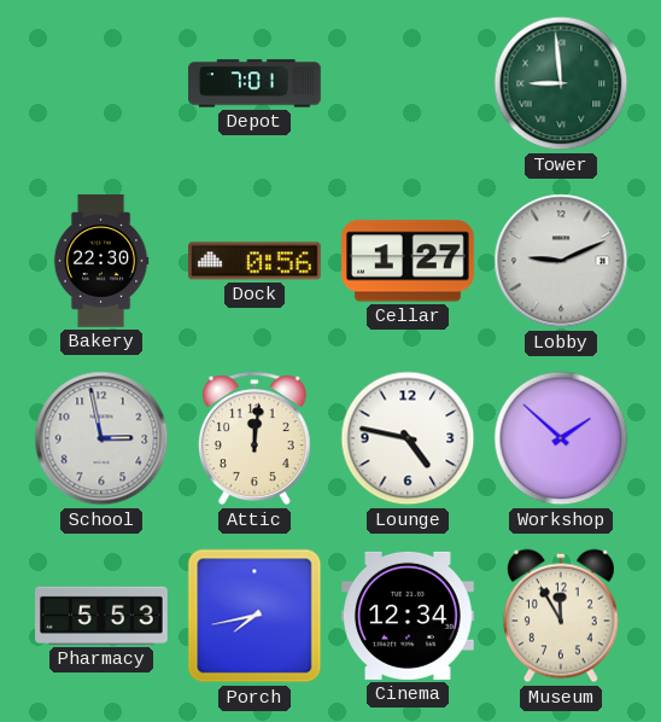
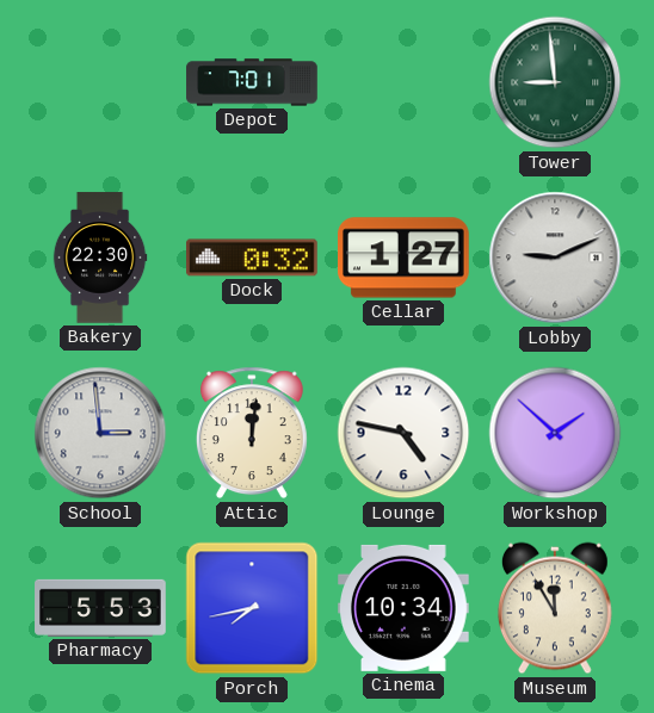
Dock: 0:56 -> 0:32
School: 2:58 -> 2:59
Cinema: 12:34 -> 10:34
